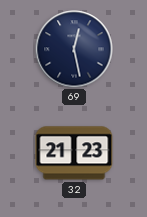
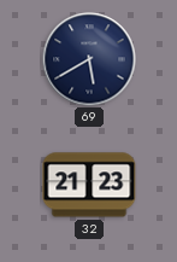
69: 12:28 -> 5:40
